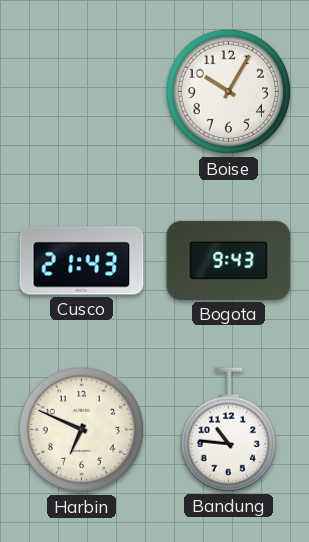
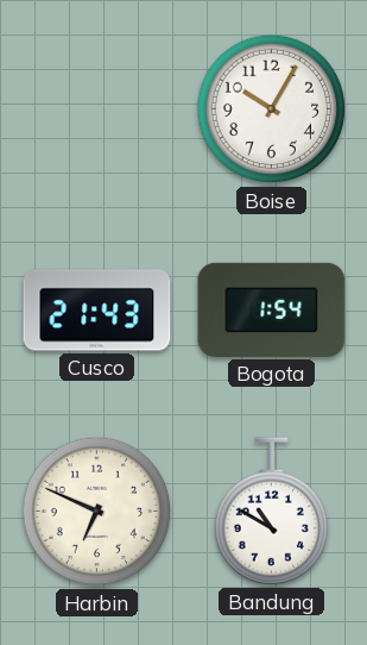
Bogota: 9:43 -> 1:54
Bandung: 10:46 -> 10:50
